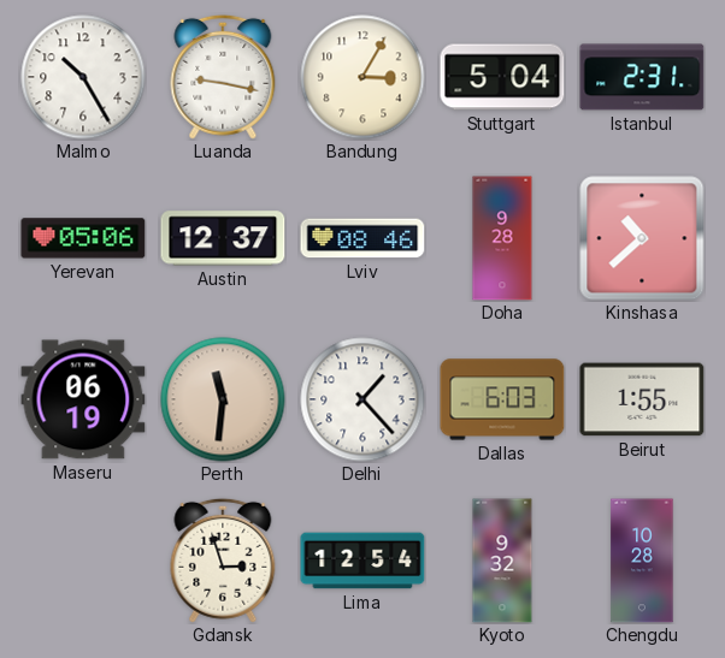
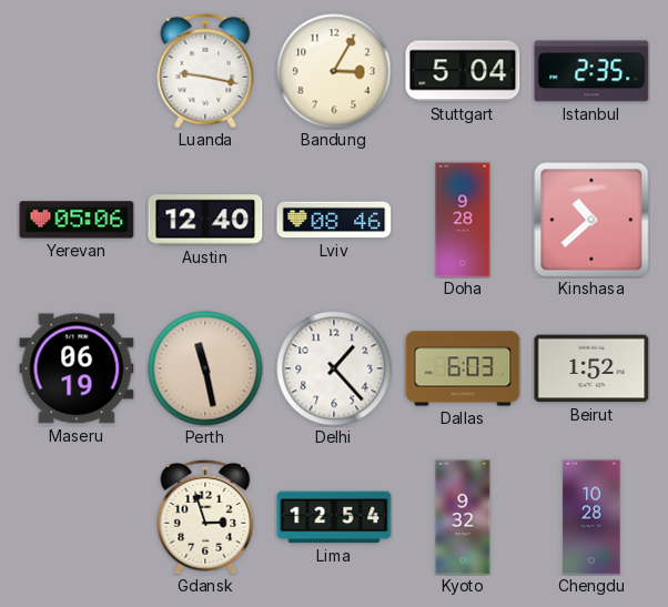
Malmo: 10:25 -> none
Istanbul: 2:31 -> 2:35
Austin: 12:37 -> 12:40
Perth: 11:31 -> 11:28
Beirut: 1:55 -> 1:52
